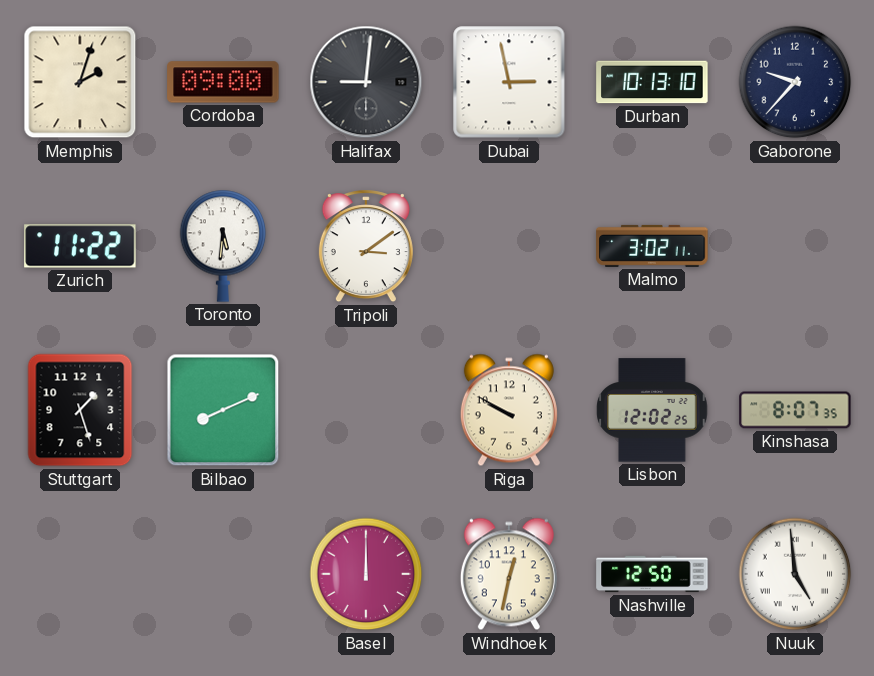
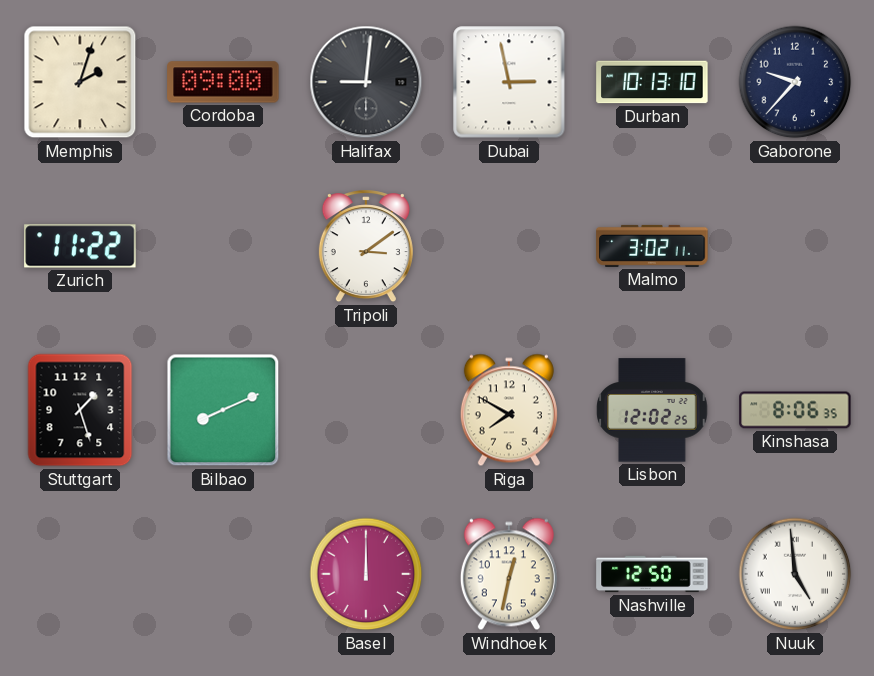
Toronto: 5:31 -> none
Riga: 9:50 -> 7:50
Kinshasa: 8:07 -> 8:06
